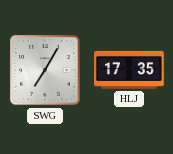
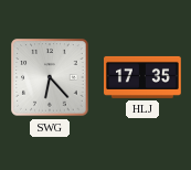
SWG: 7:05 -> 6:23
